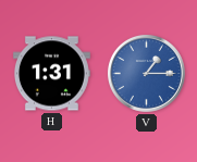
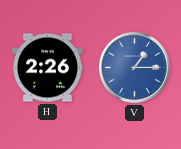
H: 1:31 -> 2:26
